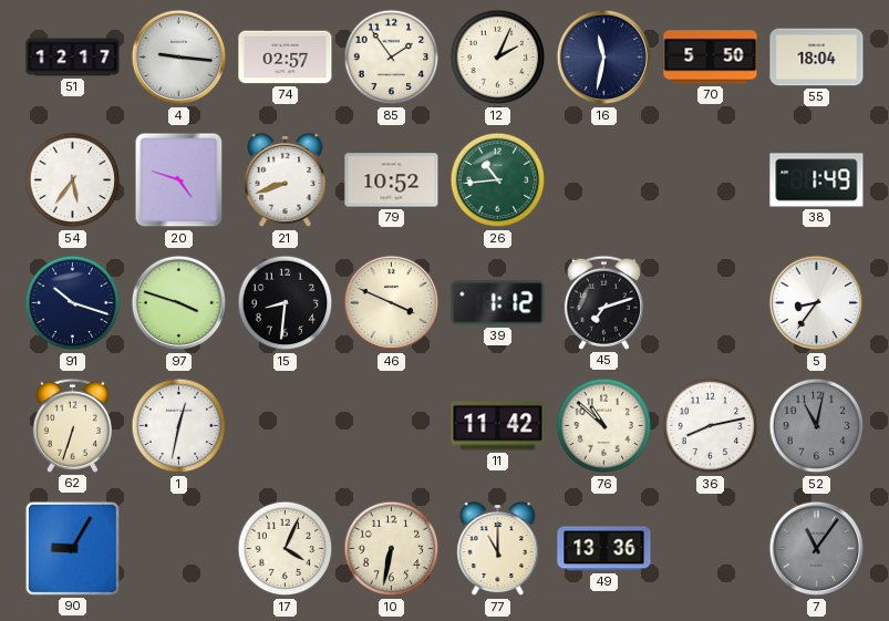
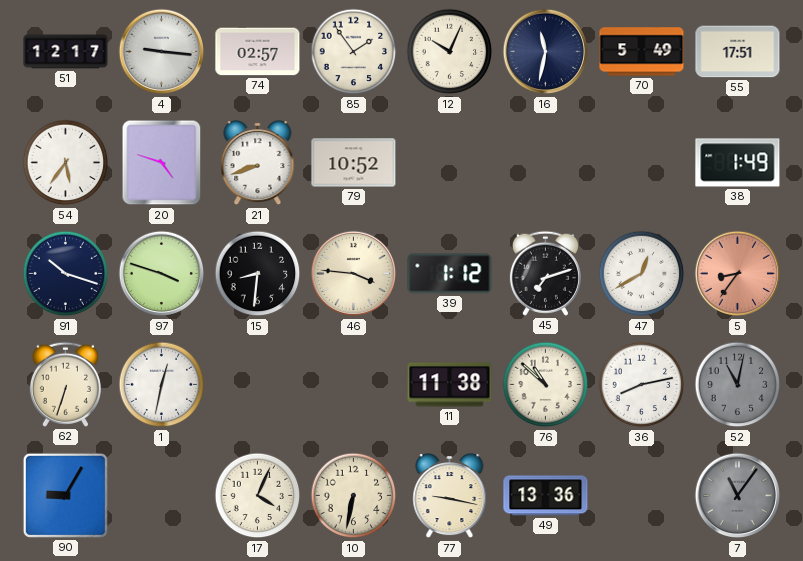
12: 2:04 -> 10:04
70: 5:50 -> 5:49
55: 18:04 -> 17:51
26: 10:44 -> none
46: 3:49 -> 3:46
47: none -> 12:40
5 dial: white -> salmon
11: 11:42 -> 11:38
77: 11:00 -> 9:17
